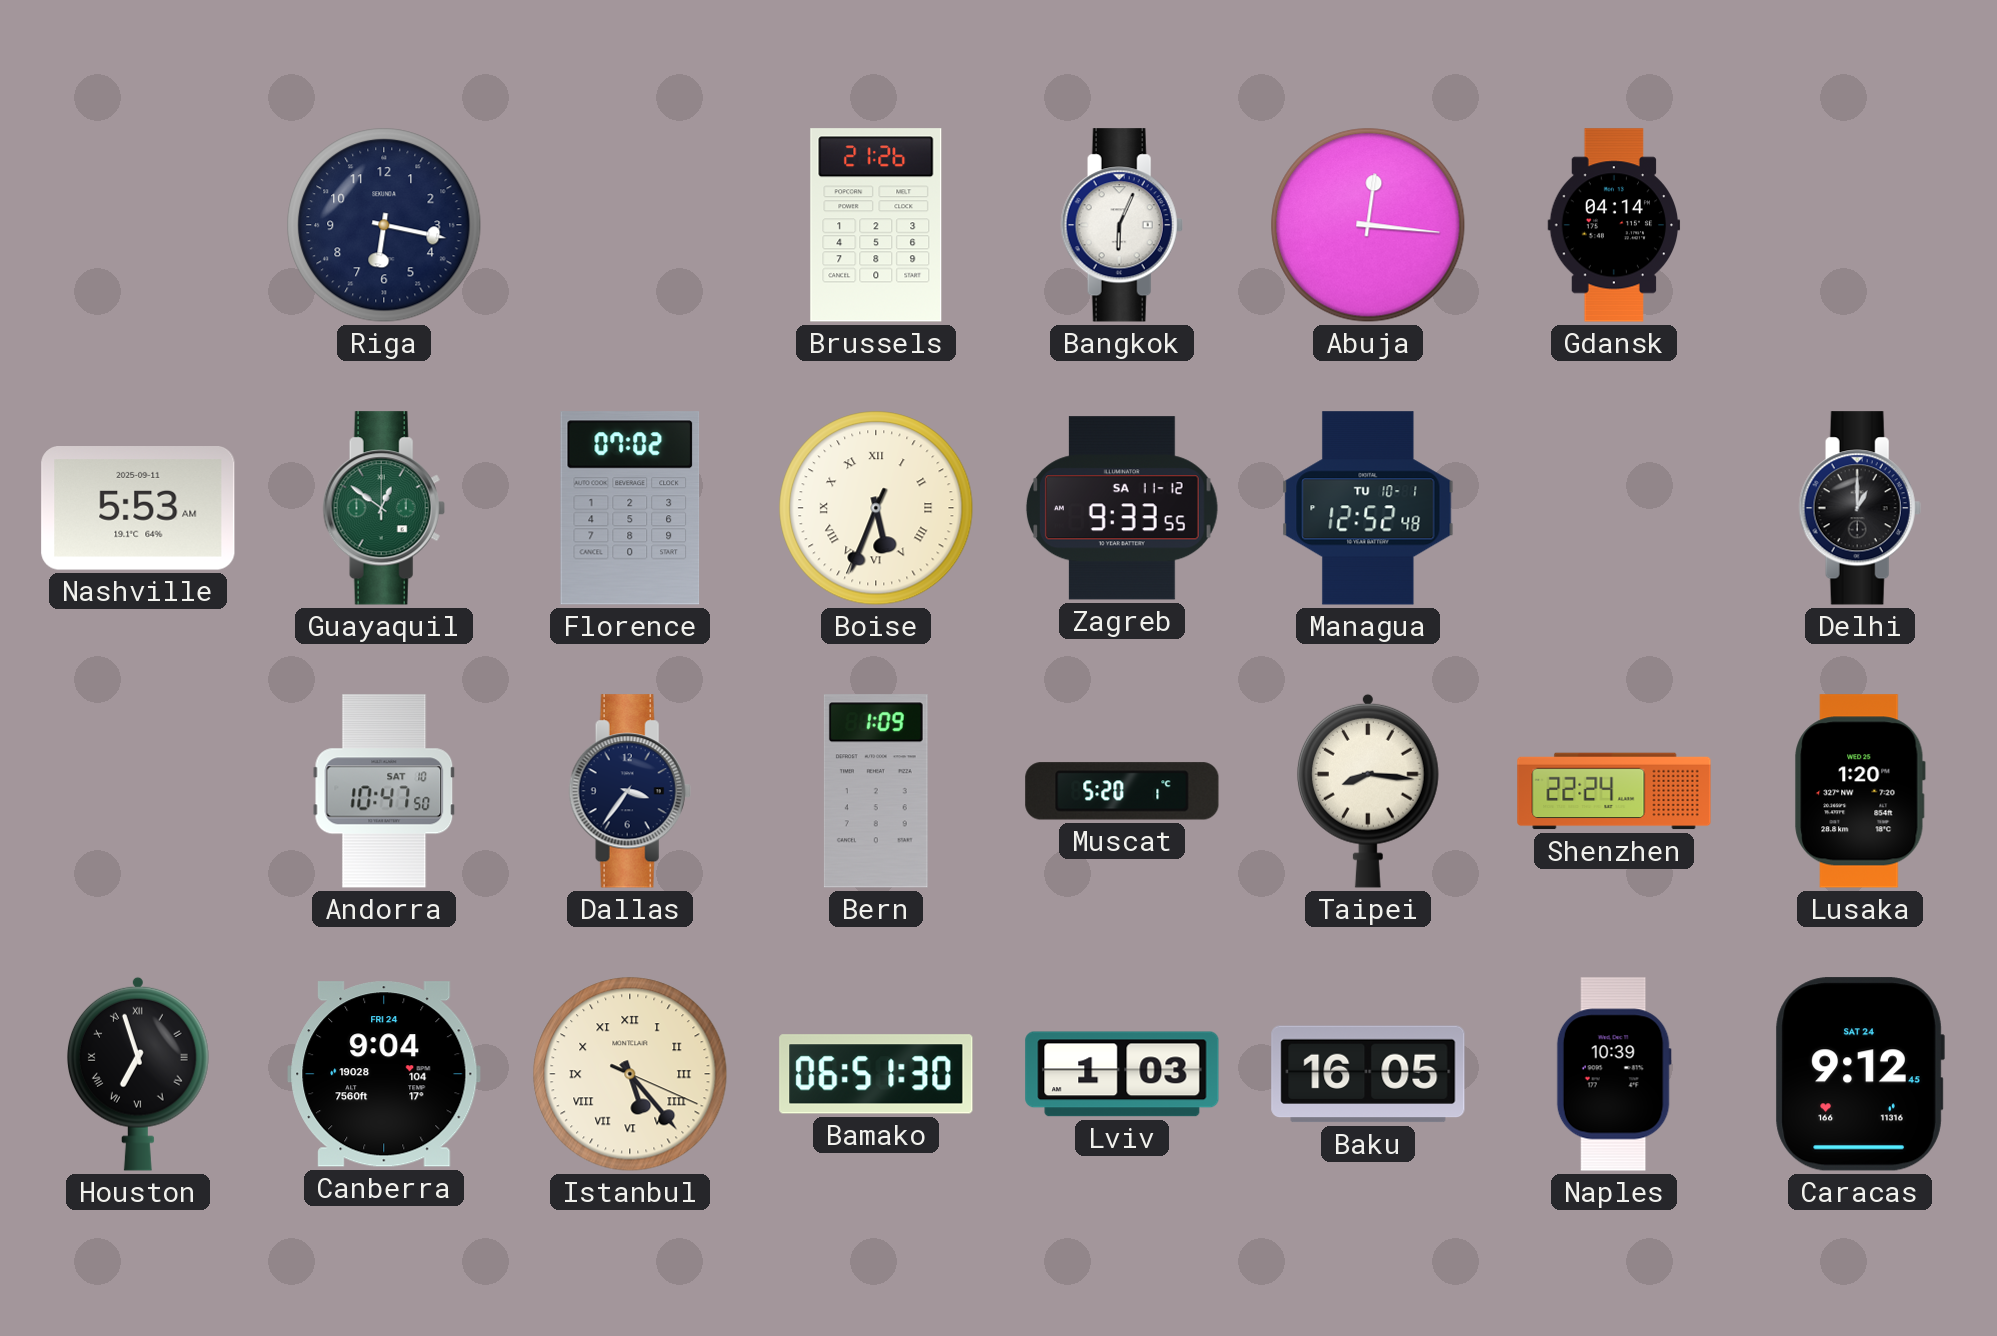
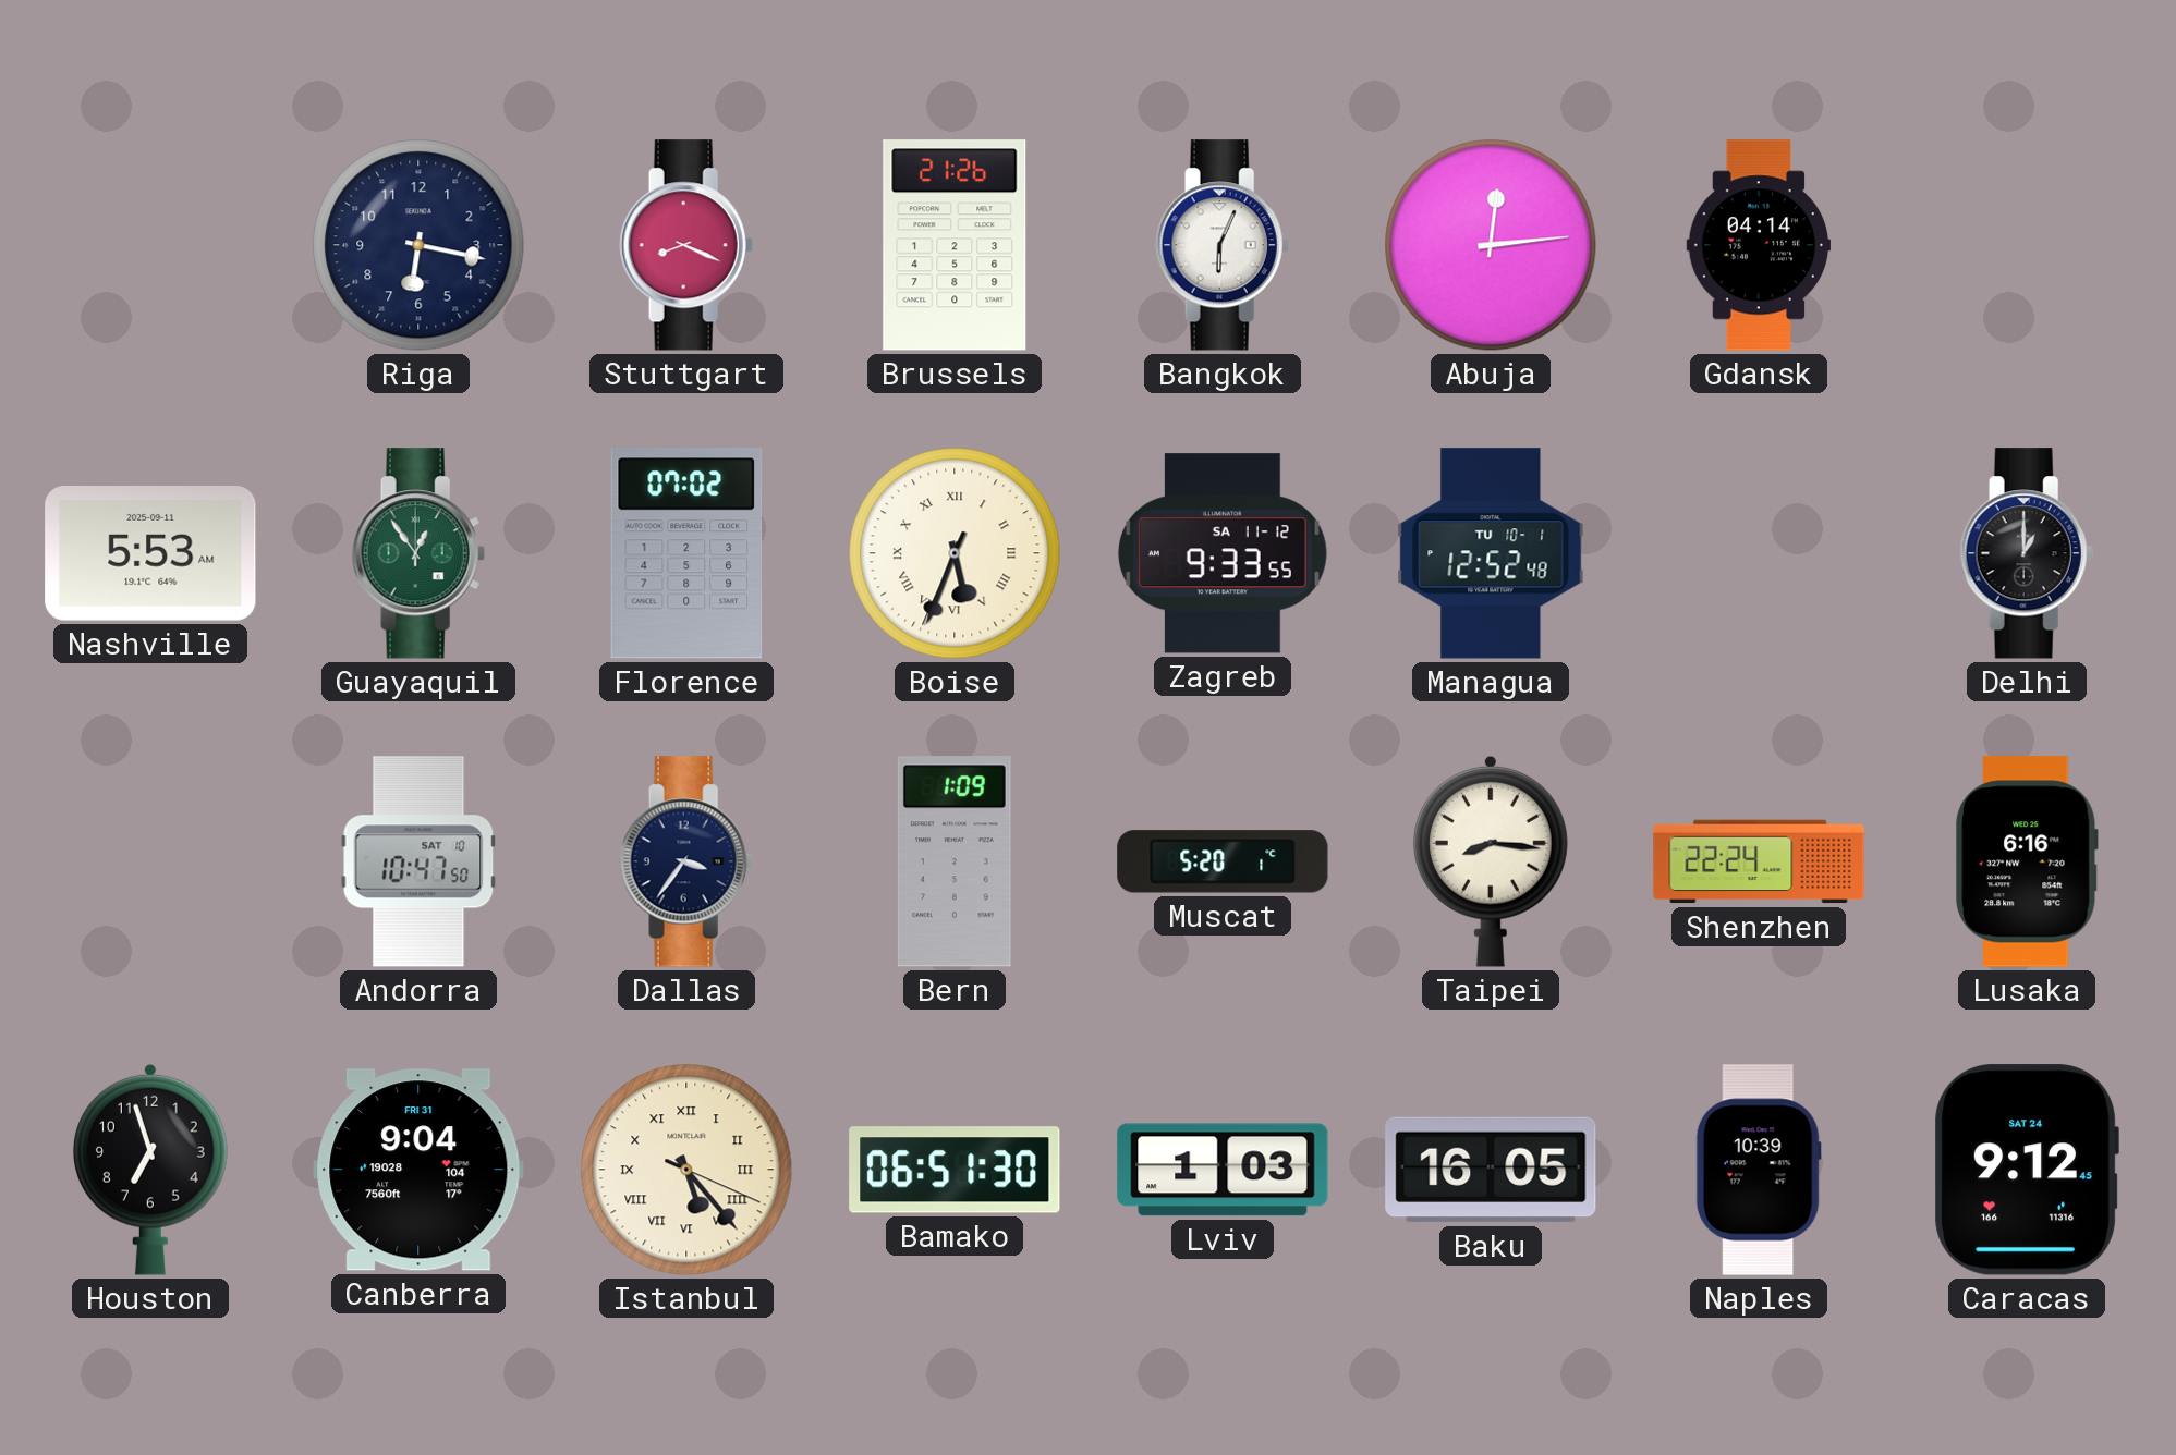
Stuttgart: none -> 8:19
Abuja: 12:16 -> 12:14
Guayaquil: 12:51 -> 12:54
Lusaka: 1:20 -> 6:16
Houston numerals: Roman -> Arabic
Canberra date: FRI 24 -> FRI 31
